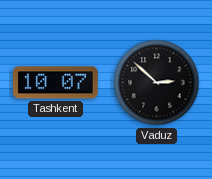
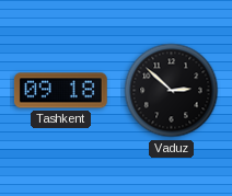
Tashkent: 10:07 -> 09:18
